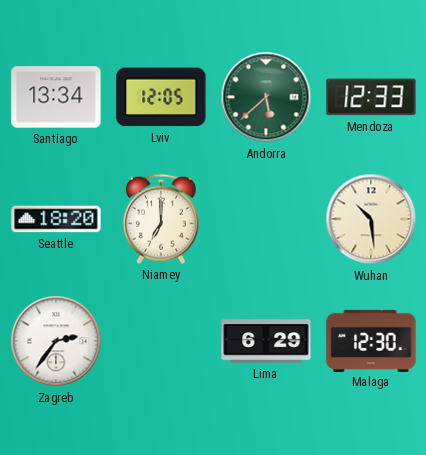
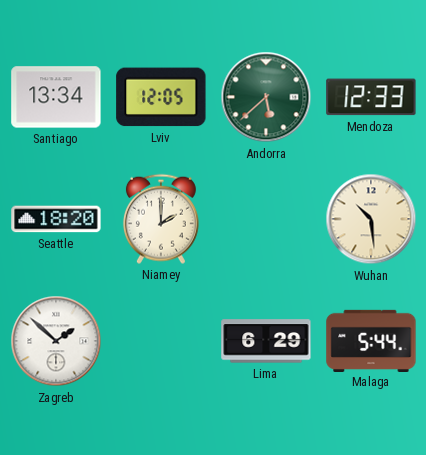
Niamey: 7:00 -> 2:00
Zagreb: 2:36 -> 1:52
Malaga: 12:30 -> 5:44
